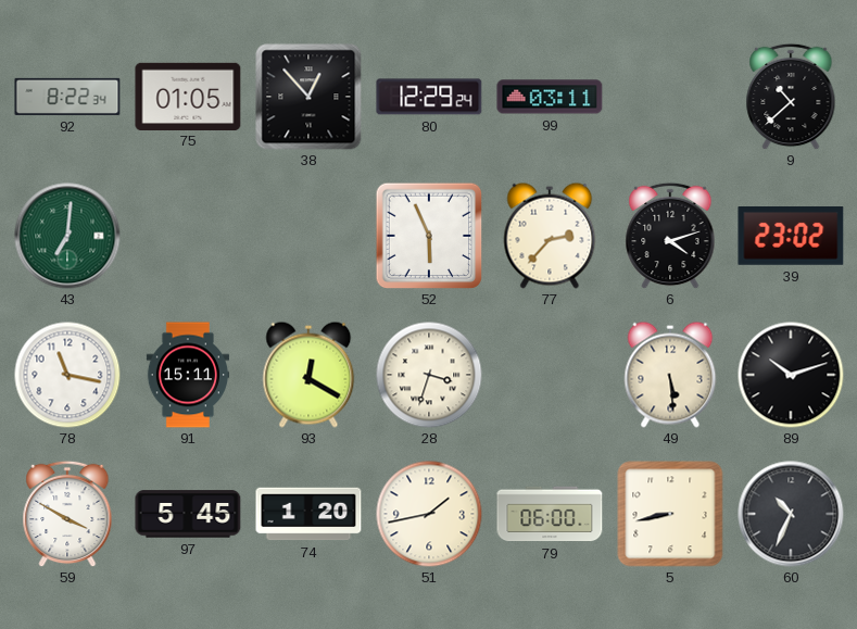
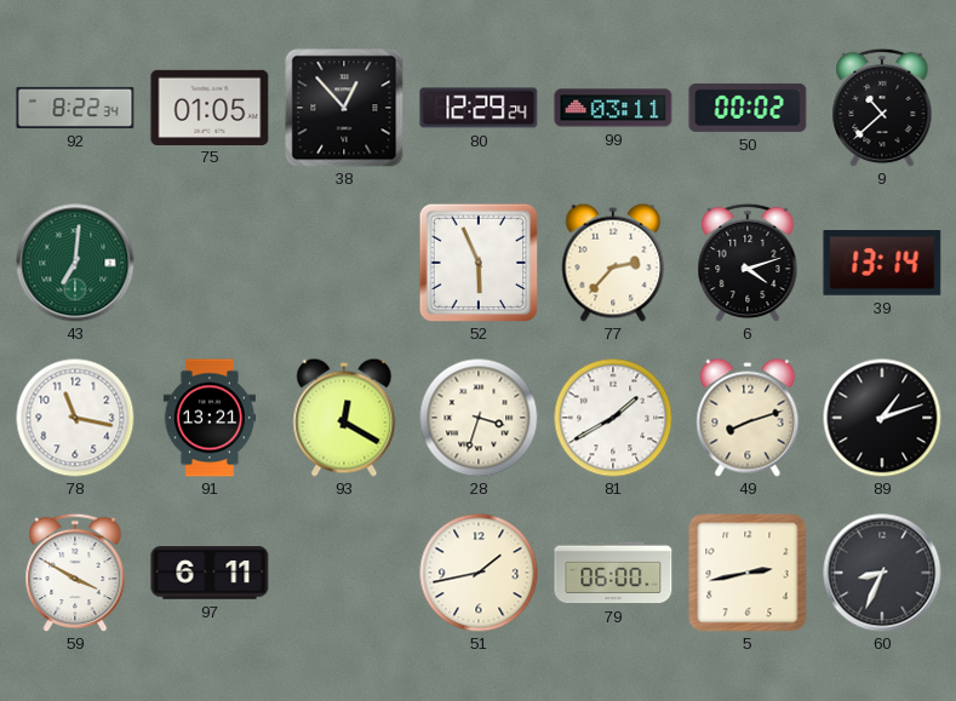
50: none -> 00:02
39: 23:02 -> 13:14
91: 15:11 -> 13:21
81: none -> 1:40
49: 5:29 -> 8:12
89: 10:12 -> 1:12
97: 5:45 -> 6:11
74: 1:20 -> none
5: 8:43 -> 2:43
60: 10:34 -> 8:34
